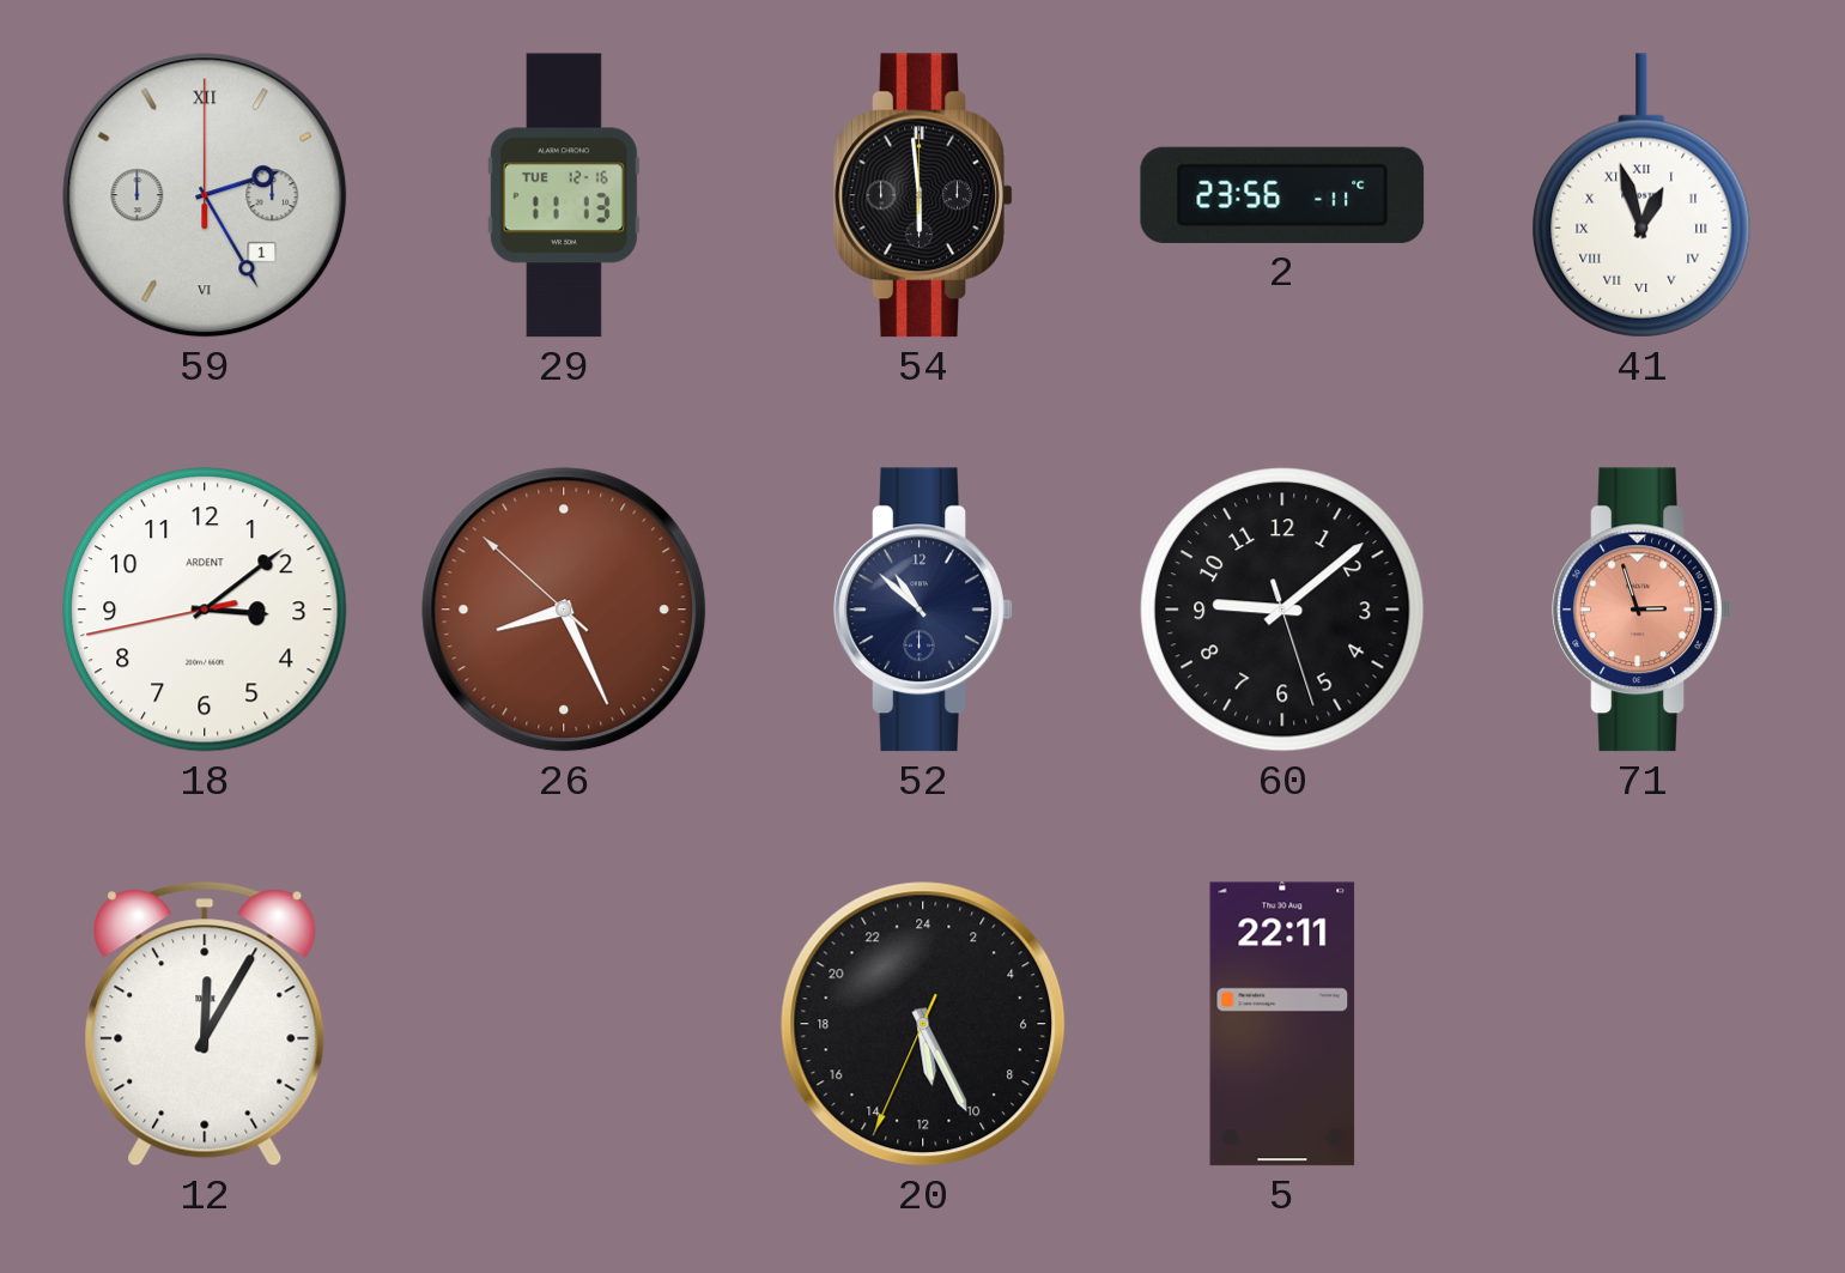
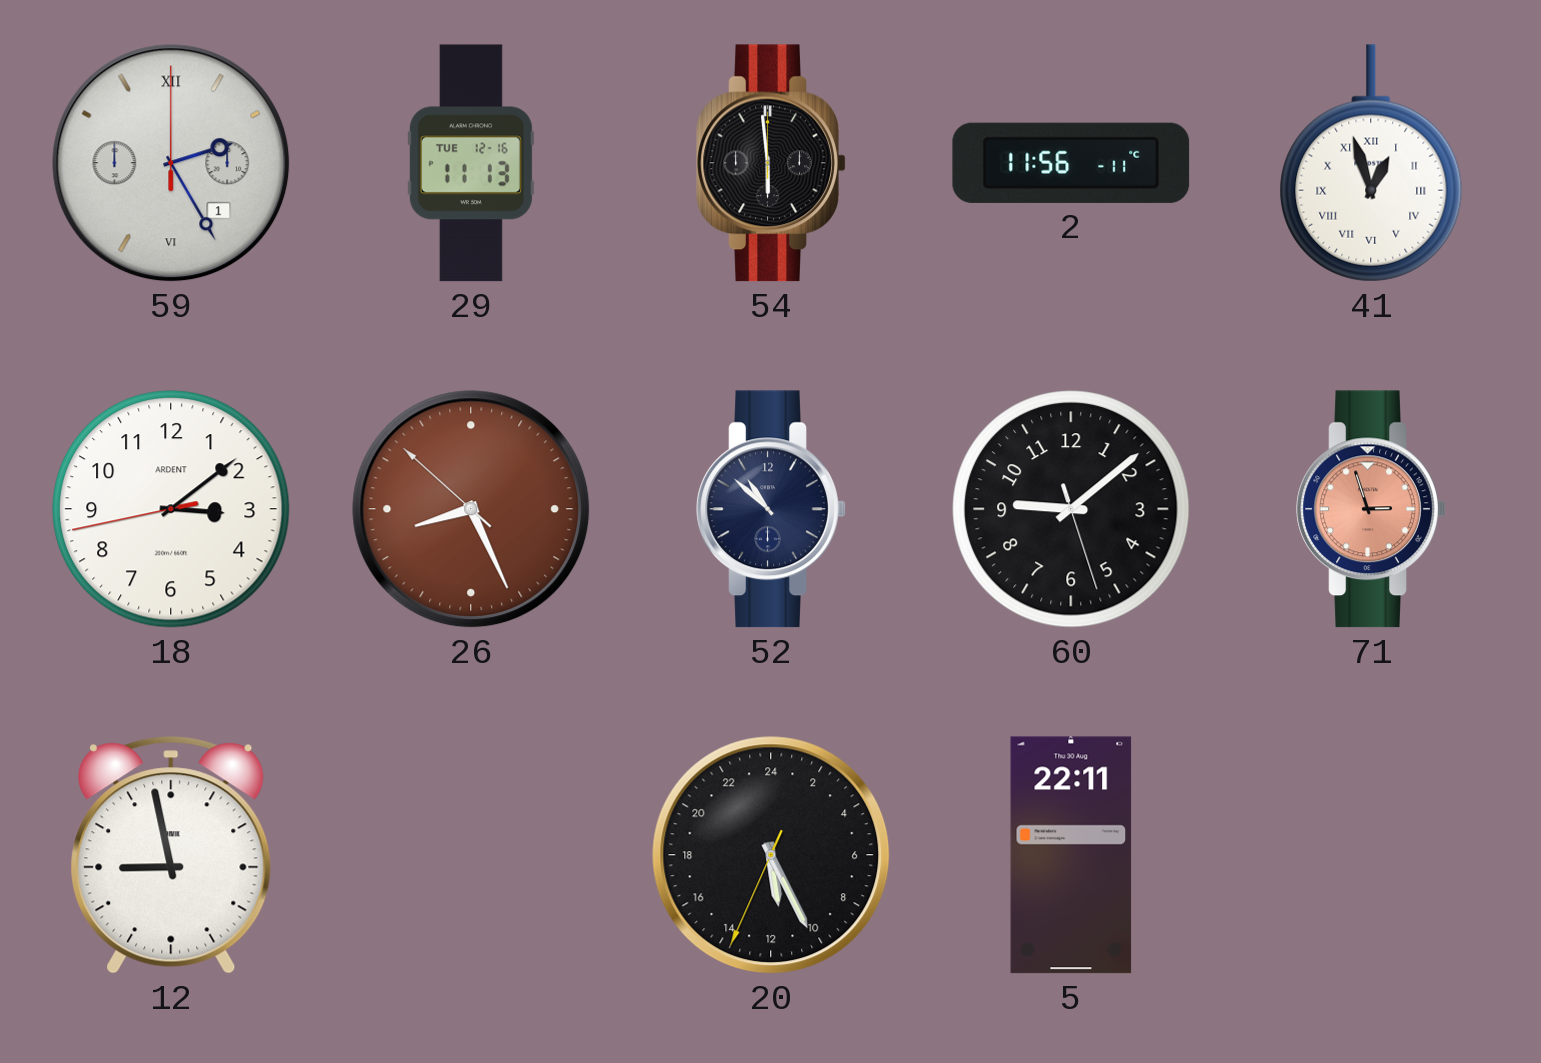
2: 23:56 -> 11:56
12: 12:05 -> 8:58
